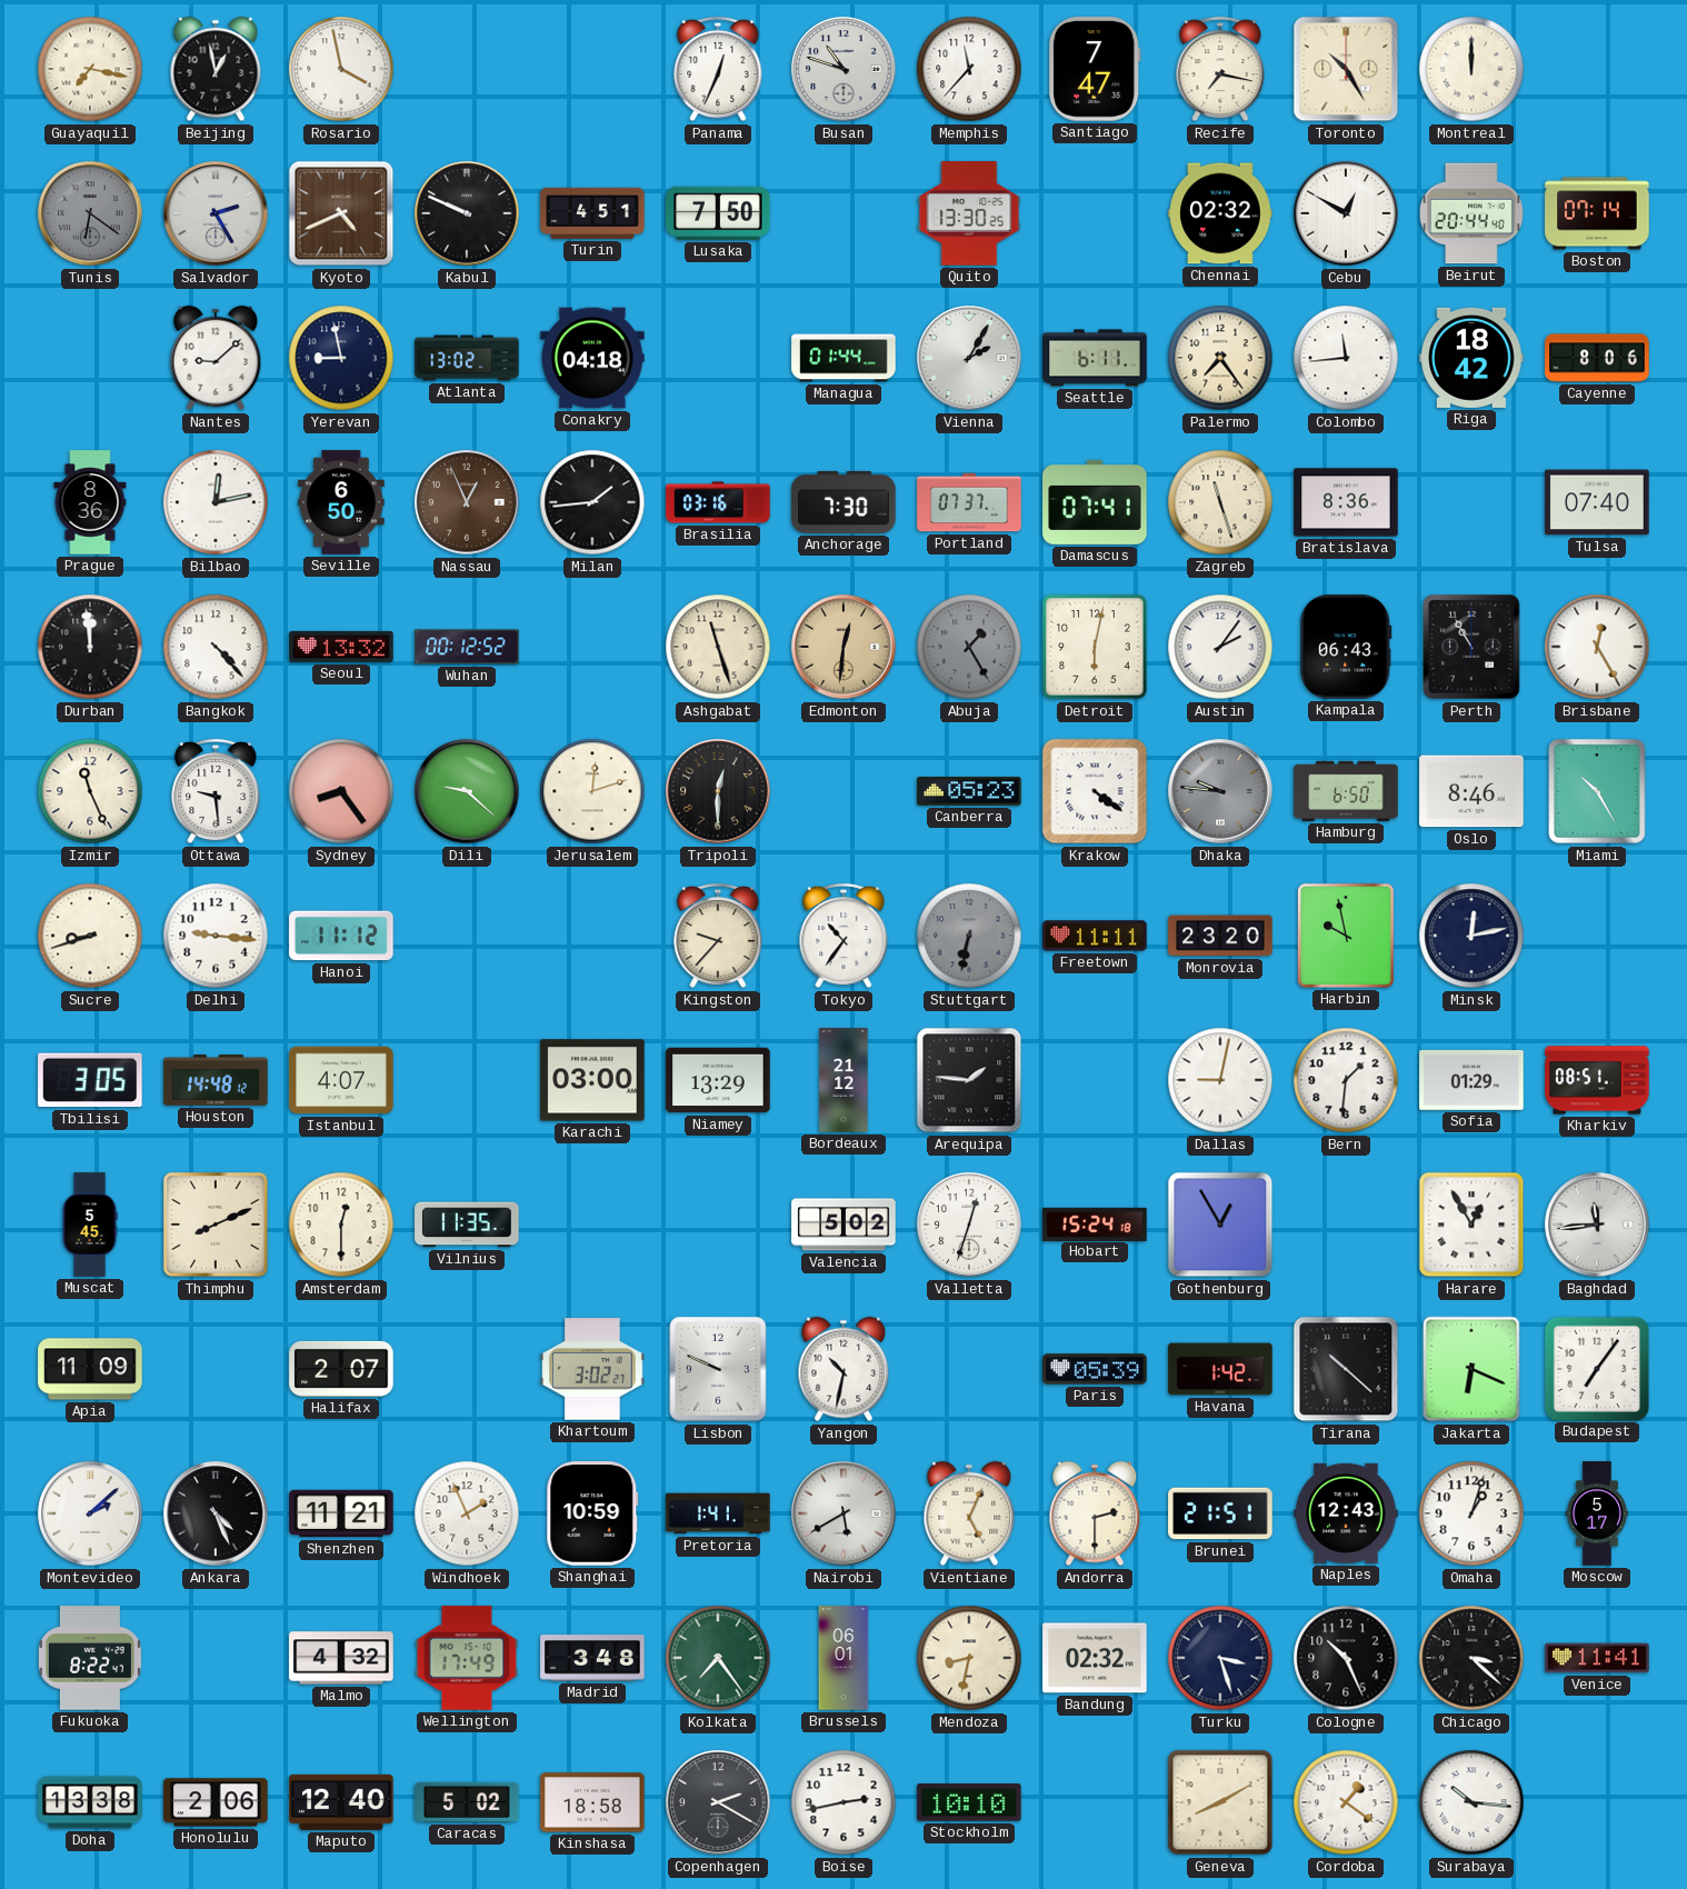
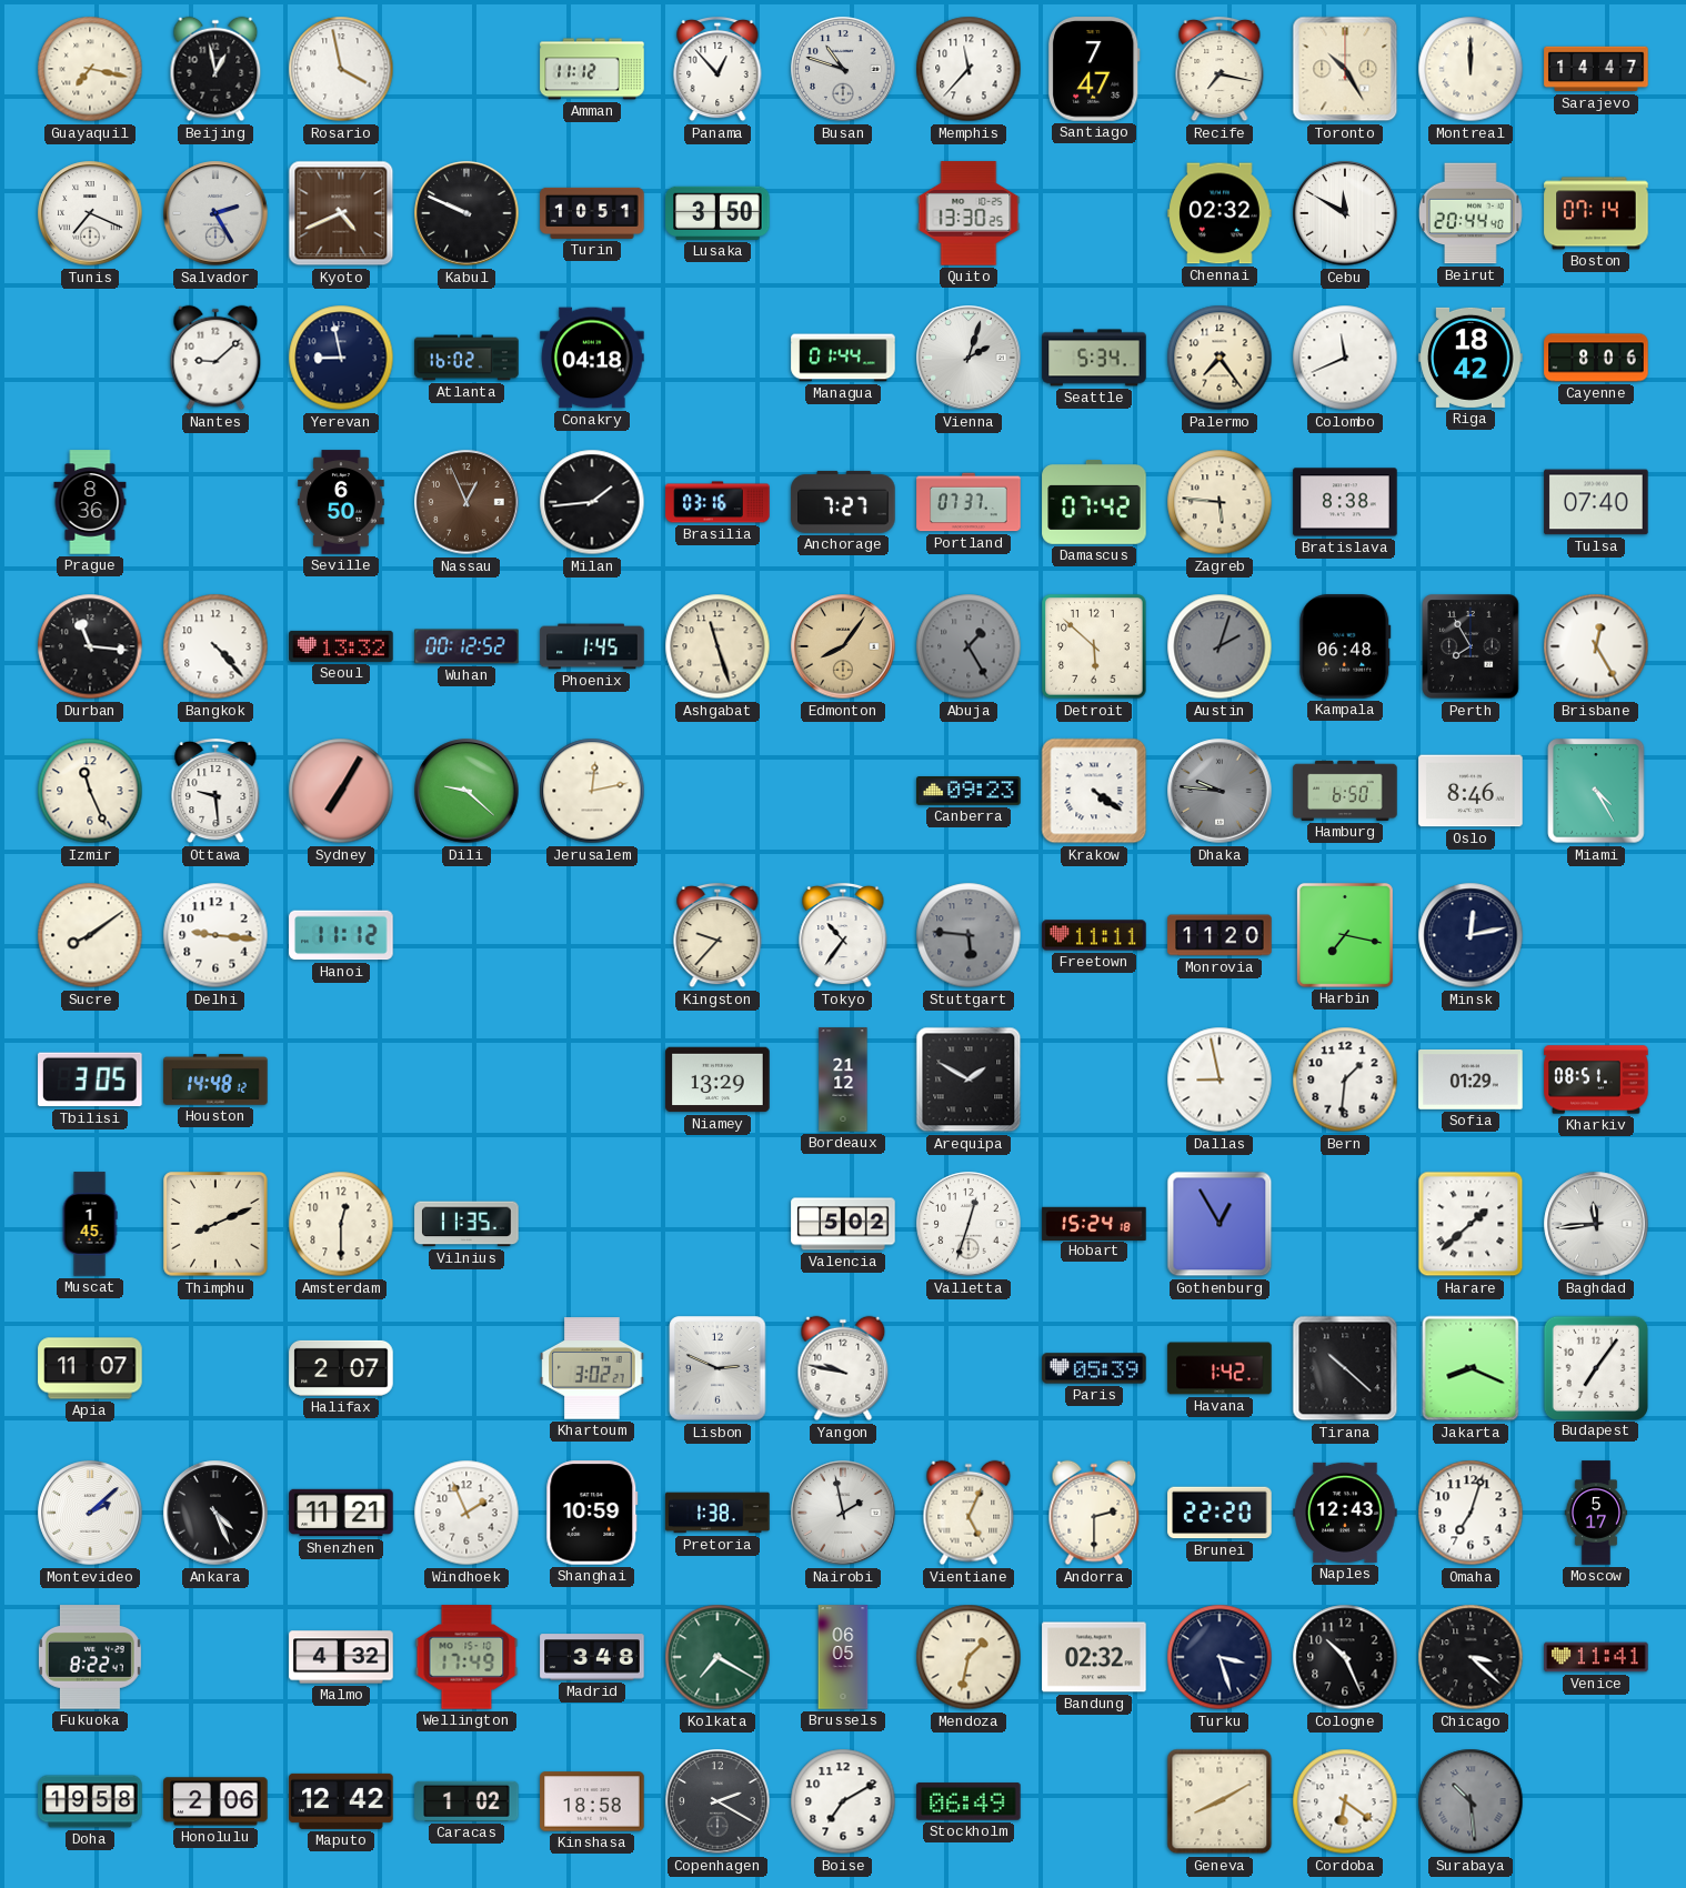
Amman: none -> 11:12
Panama: 12:34 -> 12:53
Sarajevo: none -> 14:47
Tunis: 6:21 -> 7:19
Tunis dial: grey -> white
Turin: 4:51 -> 10:51
Lusaka: 7:50 -> 3:50
Cebu: 12:50 -> 11:50
Atlanta: 13:02 -> 16:02
Vienna: 2:05 -> 2:03
Seattle: 6:11 -> 5:34
Colombo: 11:44 -> 11:41
Bilbao: 12:13 -> none
Anchorage: 7:30 -> 7:27
Damascus: 07:41 -> 07:42
Zagreb: 11:27 -> 5:46
Bratislava: 8:36 -> 8:38
Durban: 11:59 -> 11:16
Phoenix: none -> 1:45
Edmonton: 12:31 -> 8:06
Detroit: 6:02 -> 5:52
Austin: 2:06 -> 2:03
Austin dial: white -> grey
Kampala: 06:43 -> 06:48
Perth: 10:55 -> 7:55
Sydney: 8:24 -> 7:05
Jerusalem: 12:12 -> 12:13
Tripoli: 12:30 -> none
Canberra: 05:23 -> 09:23
Miami: 10:25 -> 4:25
Sucre: 8:42 -> 8:09
Stuttgart: 6:32 -> 5:46
Monrovia: 23:20 -> 11:20
Harbin: 9:58 -> 7:17
Istanbul: 4:07 -> none
Karachi: 03:00 -> none
Arequipa: 1:46 -> 1:50
Dallas: 9:02 -> 8:58
Muscat: 5:45 -> 1:45
Harare: 12:55 -> 1:38
Apia: 11:09 -> 11:07
Lisbon: 9:49 -> 2:49
Yangon: 10:32 -> 9:47
Jakarta: 6:19 -> 8:19
Pretoria: 1:41 -> 1:38
Nairobi: 5:40 -> 1:58
Brunei: 21:51 -> 22:20
Omaha: 1:03 -> 7:03
Kolkata: 7:24 -> 7:20
Brussels: 06:01 -> 06:05
Mendoza: 8:32 -> 1:32
Doha: 13:38 -> 19:58
Maputo: 12:40 -> 12:42
Caracas: 5:02 -> 1:02
Boise: 2:43 -> 7:10
Stockholm: 10:10 -> 06:49
Cordoba: 1:21 -> 6:21
Surabaya: 10:16 -> 10:29
Surabaya dial: white -> grey
